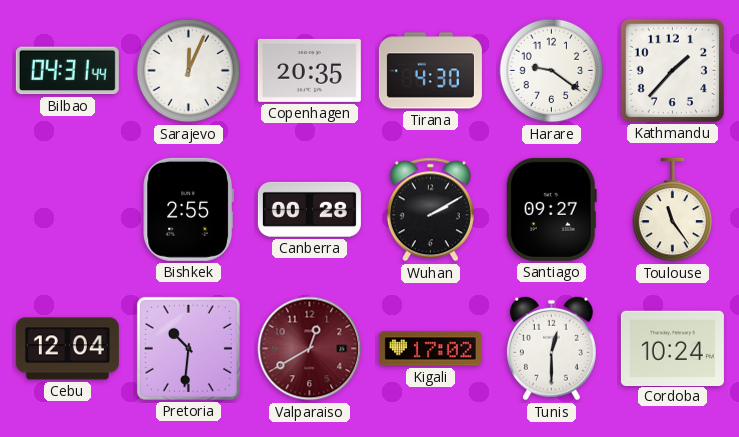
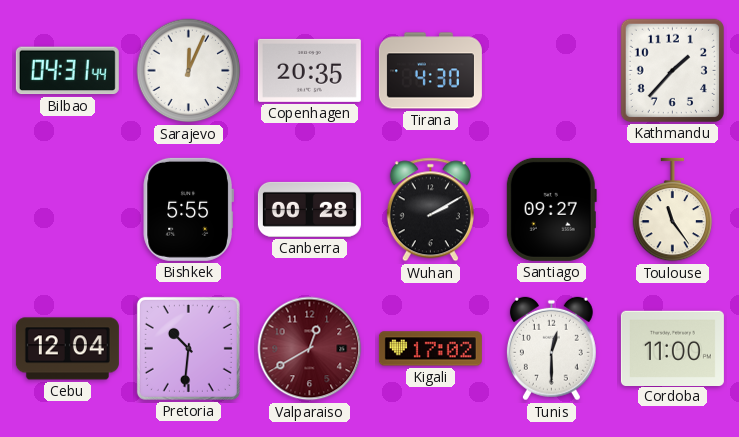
Harare: 9:21 -> none
Bishkek: 2:55 -> 5:55
Cordoba: 10:24 -> 11:00
